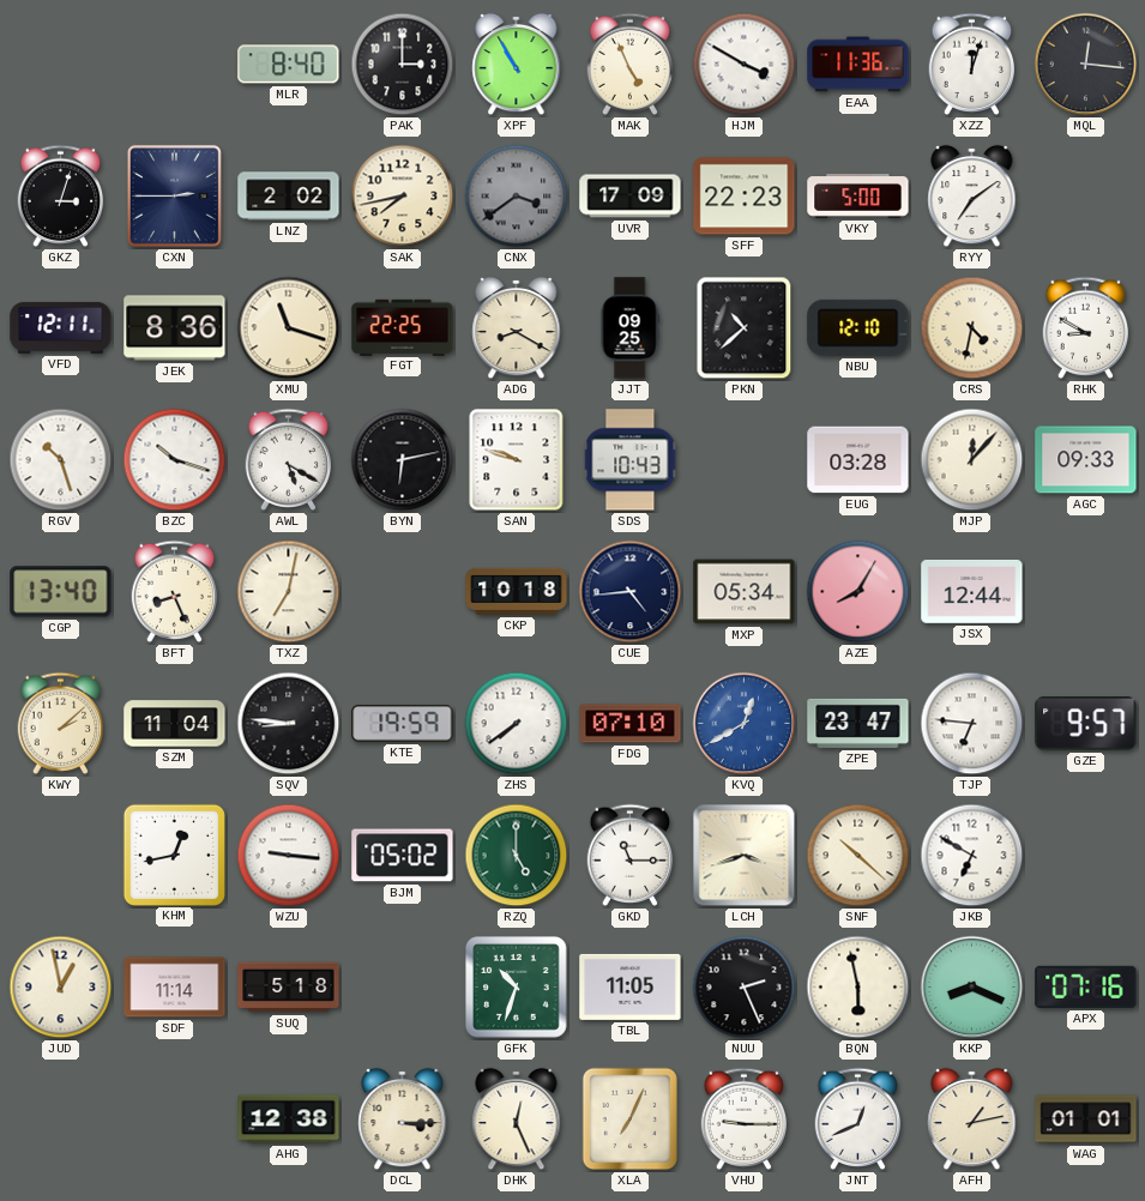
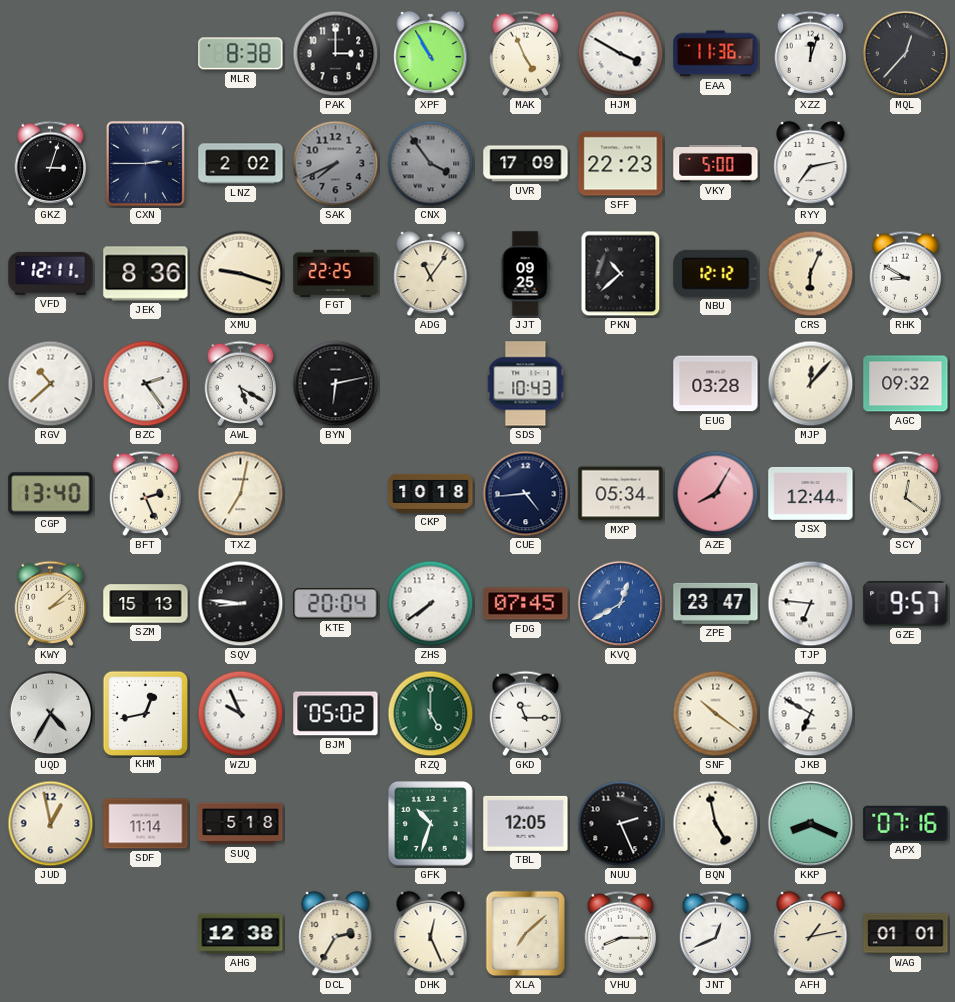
MLR: 8:40 -> 8:38
MQL: 12:16 -> 12:37
SAK: 7:43 -> 7:41
SAK dial: cream -> grey
CNX: 3:39 -> 3:54
RYY: 7:09 -> 7:13
XMU: 11:18 -> 9:18
ADG: 8:20 -> 11:06
NBU: 12:10 -> 12:12
CRS: 4:32 -> 6:04
RGV: 10:27 -> 10:38
BZC: 10:18 -> 2:24
SAN: 9:48 -> none
AGC: 09:33 -> 09:32
BFT: 8:26 -> 2:26
SCY: none -> 12:21
SZM: 11:04 -> 15:13
KTE: 19:59 -> 20:04
FDG: 07:10 -> 07:45
UQD: none -> 4:35
WZU: 9:16 -> 9:56
LCH: 3:42 -> none
SNF: 10:22 -> 10:21
TBL: 11:05 -> 12:05
BQN: 5:58 -> 4:58
DCL: 3:15 -> 2:35
XLA: 7:04 -> 7:08
VHU: 9:15 -> 8:15
